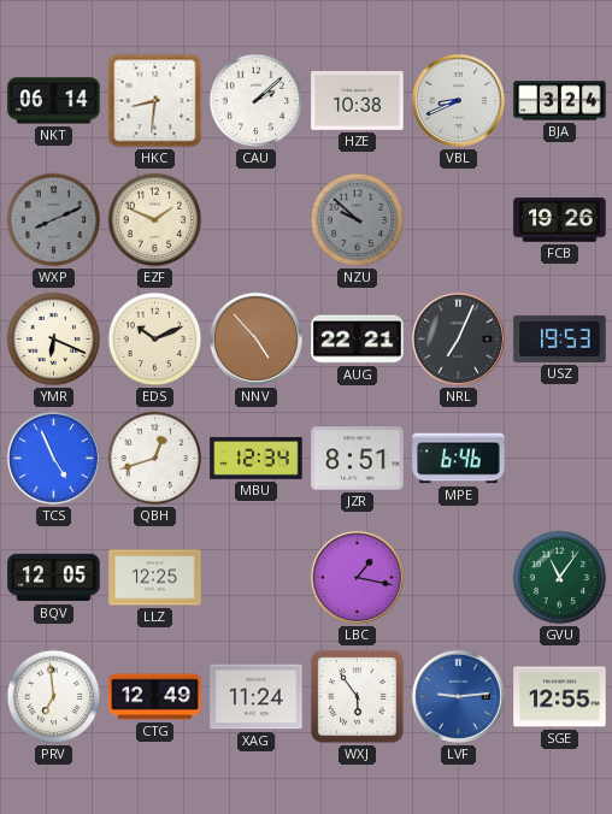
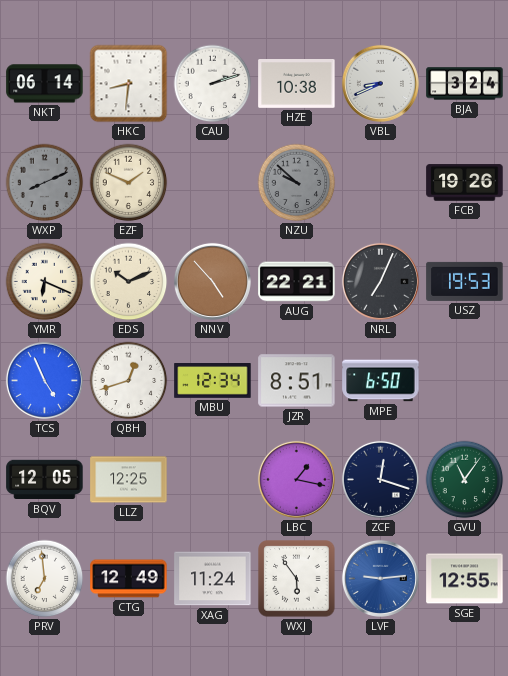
CAU: 2:08 -> 2:12
MPE: 6:46 -> 6:50
ZCF: none -> 12:18
